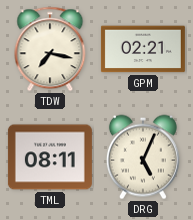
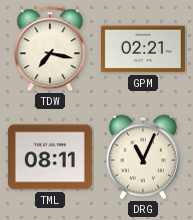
DRG: 5:04 -> 11:04
